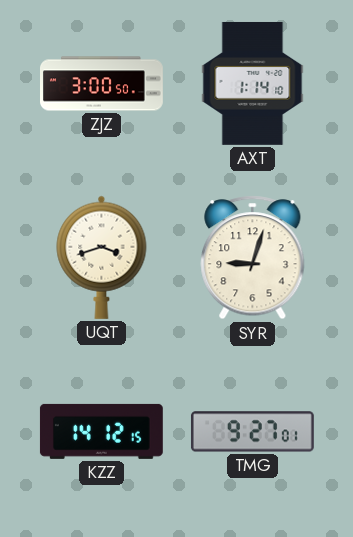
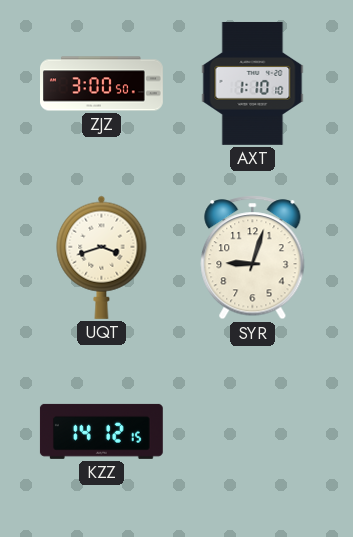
AXT: 1:14 -> 1:10
TMG: 9:27 -> none
